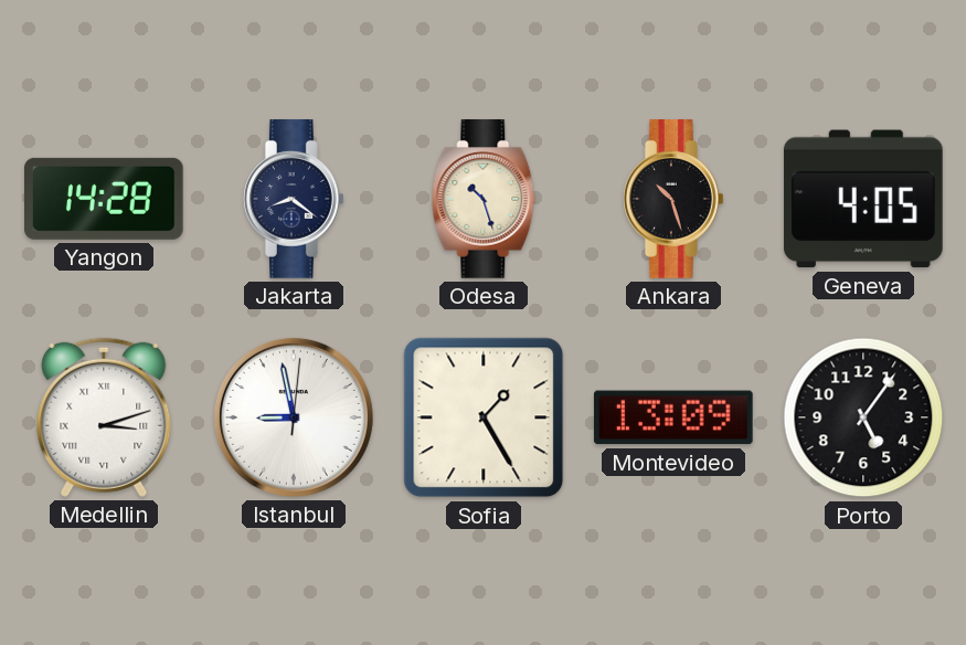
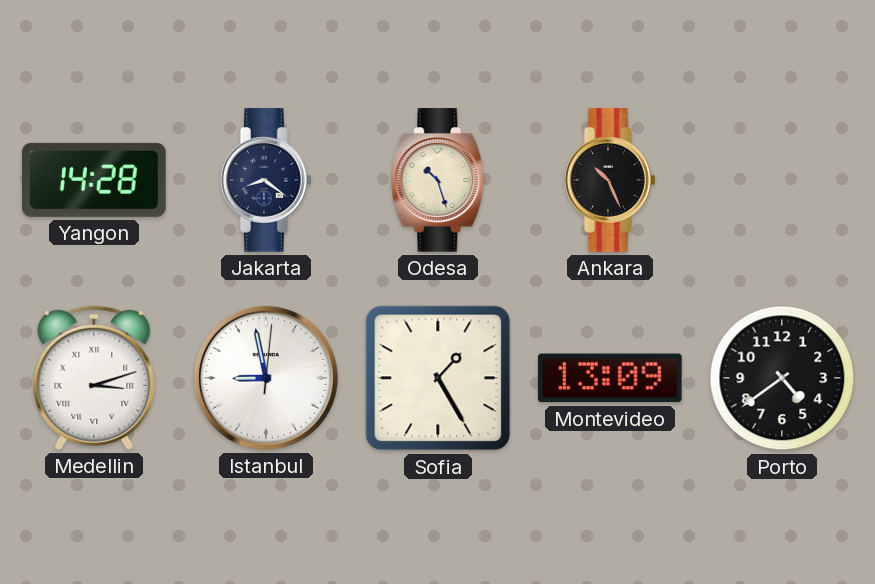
Ankara: 10:27 -> 10:26
Geneva: 4:05 -> none
Porto: 5:06 -> 4:39
